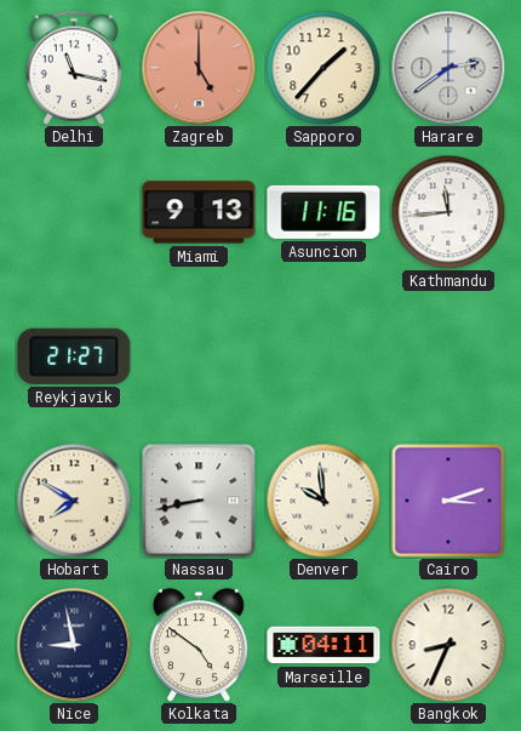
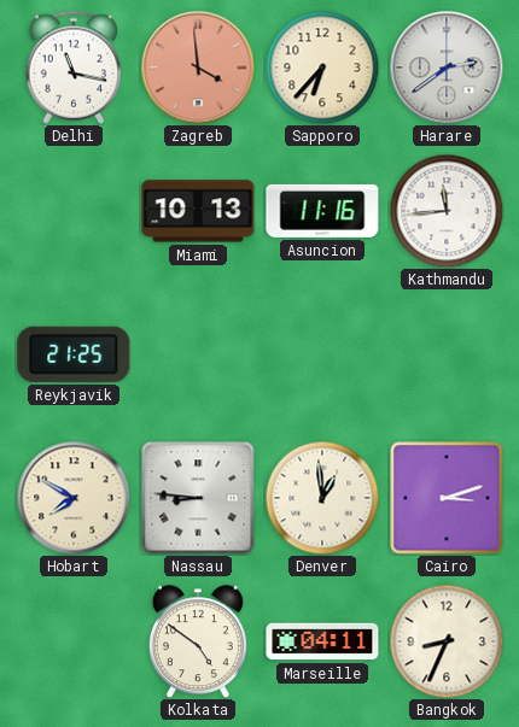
Zagreb: 5:00 -> 3:59
Sapporo: 1:37 -> 6:37
Miami: 9:13 -> 10:13
Reykjavik: 21:27 -> 21:25
Nassau: 8:43 -> 8:46
Denver: 9:59 -> 12:59
Nice: 8:58 -> none
